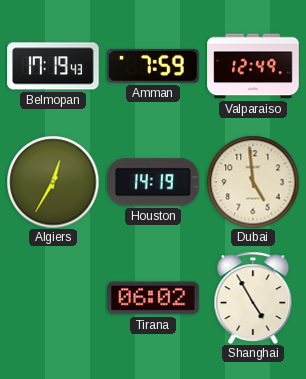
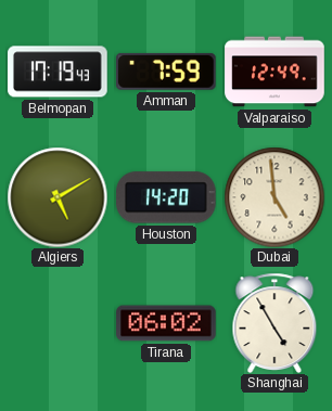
Algiers: 12:35 -> 5:10
Houston: 14:19 -> 14:20
